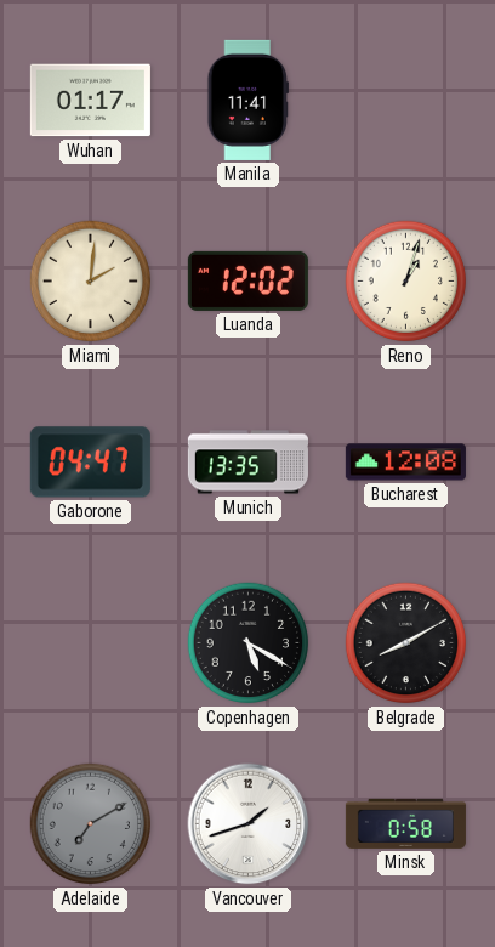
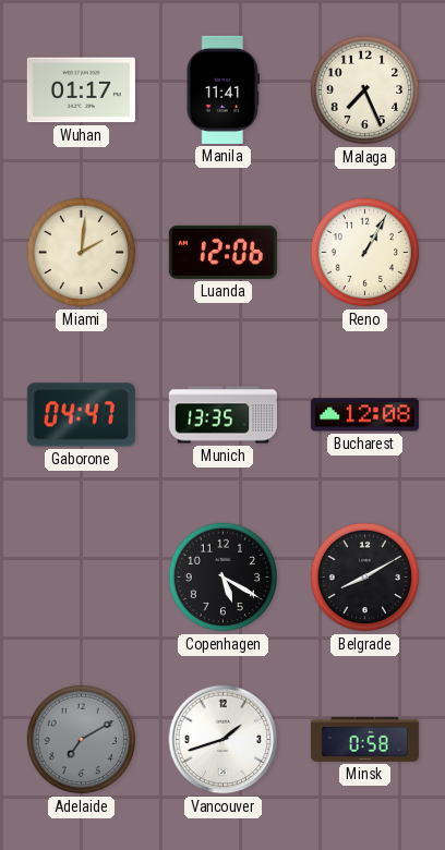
Malaga: none -> 7:26
Luanda: 12:02 -> 12:06
Reno: 1:03 -> 1:05
